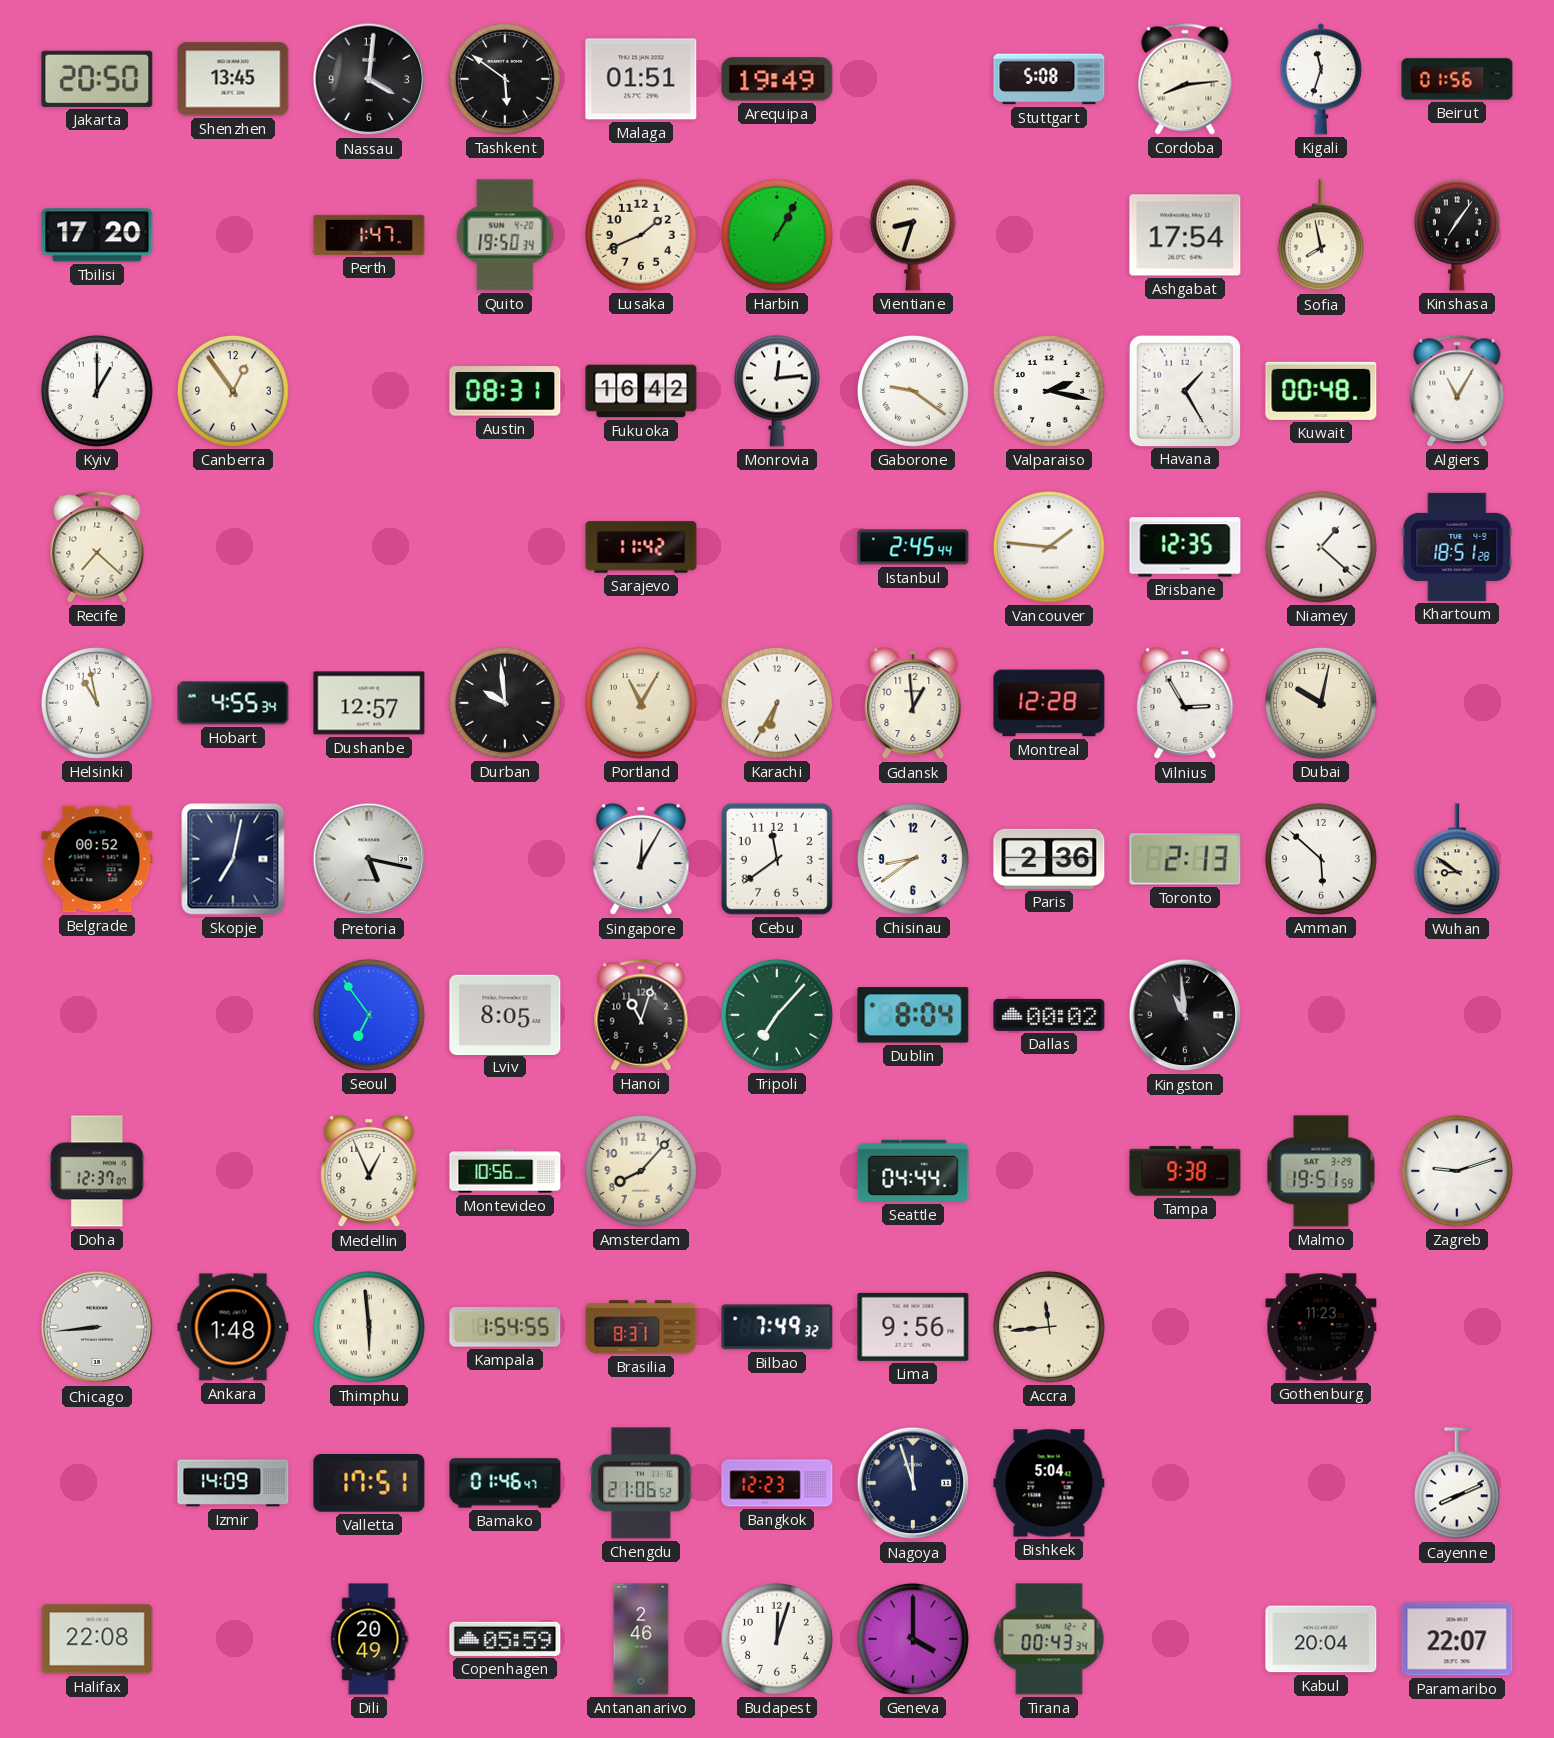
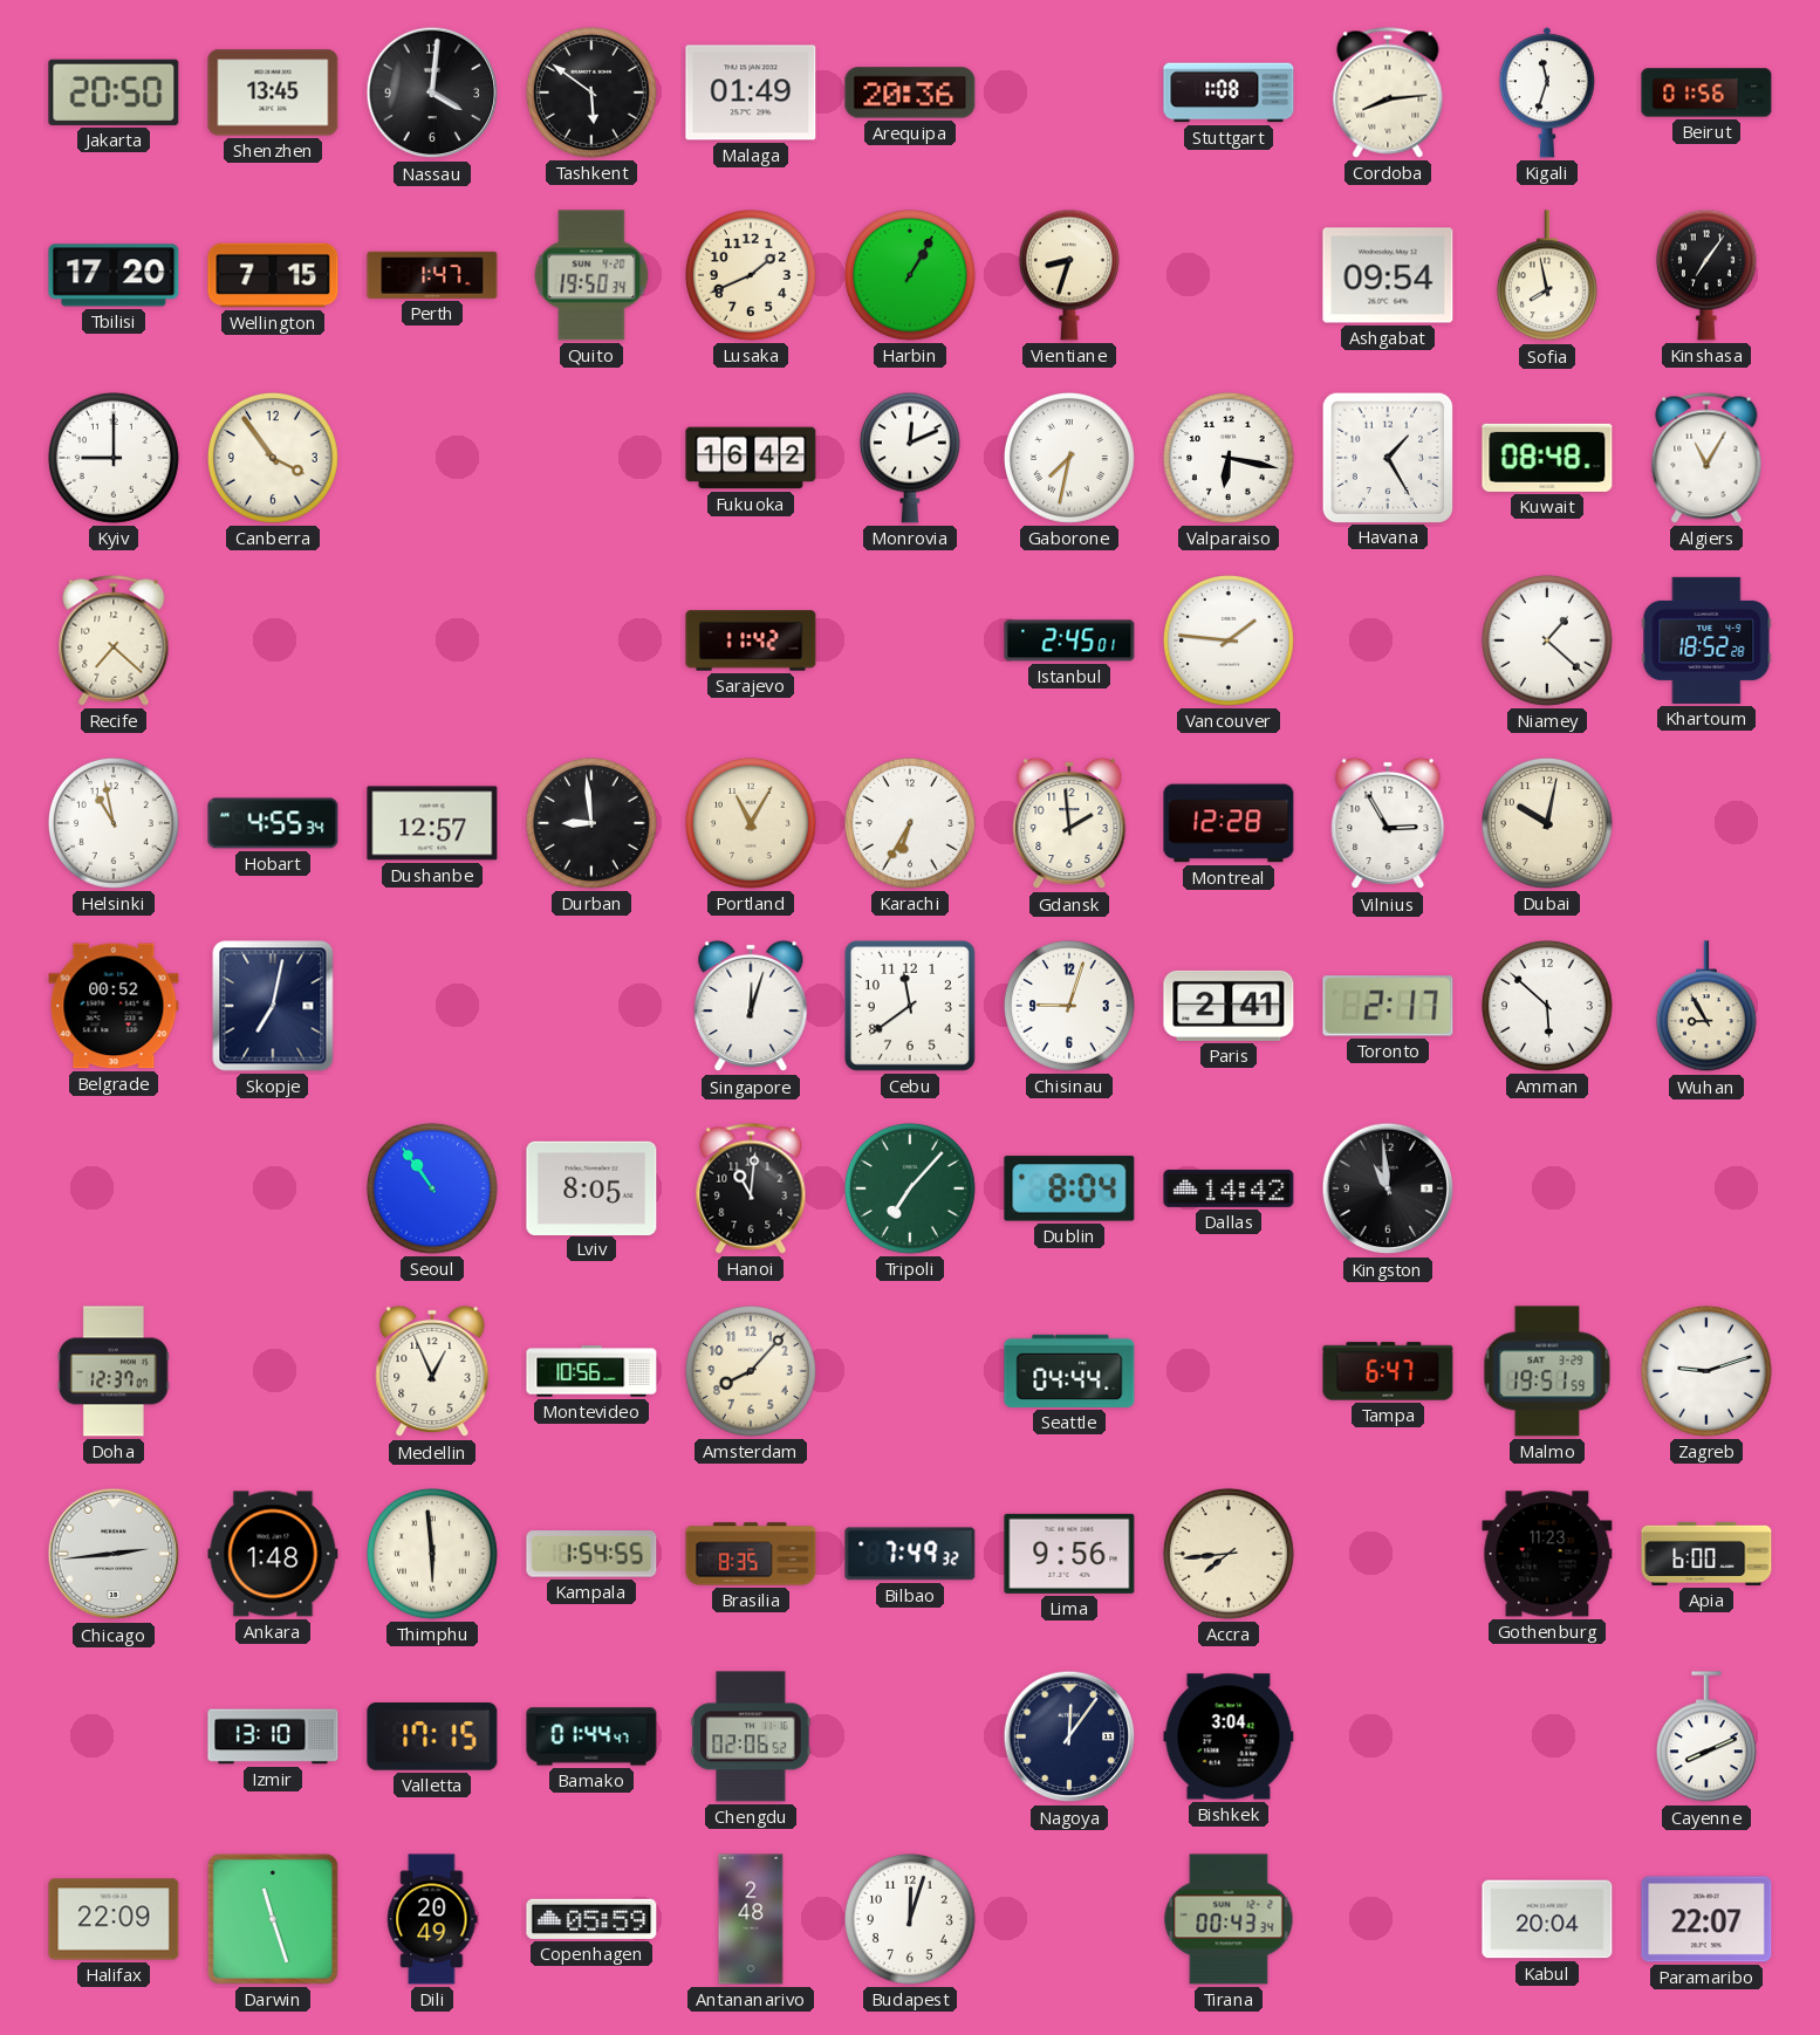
Malaga: 01:51 -> 01:49
Arequipa: 19:49 -> 20:36
Stuttgart: 5:08 -> 1:08
Wellington: none -> 7:15
Ashgabat: 17:54 -> 09:54
Kyiv: 1:00 -> 9:00
Canberra: 12:54 -> 3:54
Austin: 08:31 -> none
Monrovia: 12:14 -> 12:11
Gaborone: 9:21 -> 7:32
Valparaiso: 2:17 -> 6:17
Kuwait: 00:48 -> 08:48
Istanbul: 2:45:44 -> 2:45:01
Brisbane: 12:35 -> none
Khartoum: 18:51 -> 18:52
Durban: 9:59 -> 8:59
Gdansk: 12:59 -> 1:59
Pretoria: 5:17 -> none
Singapore: 12:05 -> 12:03
Chisinau: 8:39 -> 9:03
Paris: 2:36 -> 2:41
Toronto: 2:13 -> 2:17
Wuhan: 8:51 -> 8:55
Seoul: 6:54 -> 10:54
Hanoi: 11:03 -> 11:01
Dallas: 00:02 -> 14:42
Tampa: 9:38 -> 6:47
Chicago: 8:44 -> 2:44
Brasilia: 8:31 -> 8:35
Accra: 11:44 -> 7:44
Apia: none -> 6:00
Izmir: 14:09 -> 13:10
Valletta: 17:51 -> 17:15
Bamako: 01:46 -> 01:44
Chengdu: 21:06 -> 02:06
Bangkok: 12:23 -> none
Nagoya: 11:57 -> 12:06
Bishkek: 5:04 -> 3:04
Halifax: 22:08 -> 22:09
Darwin: none -> 11:27
Antananarivo: 2:46 -> 2:48
Geneva: 4:00 -> none
